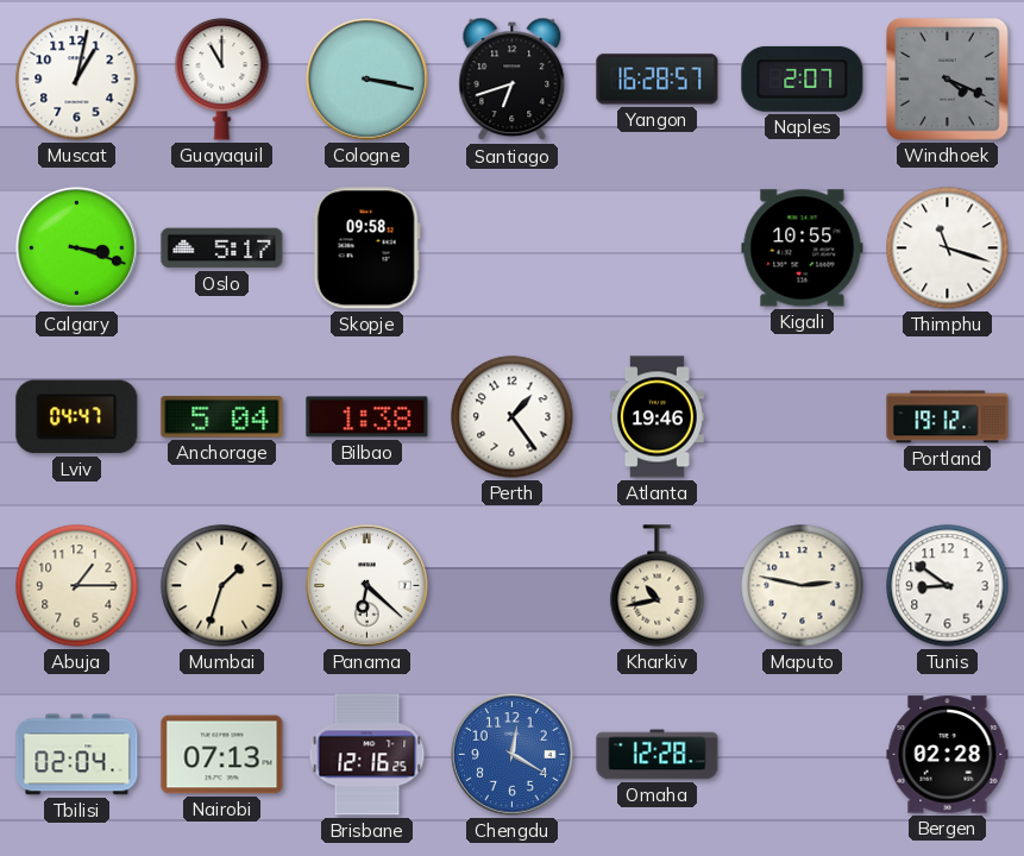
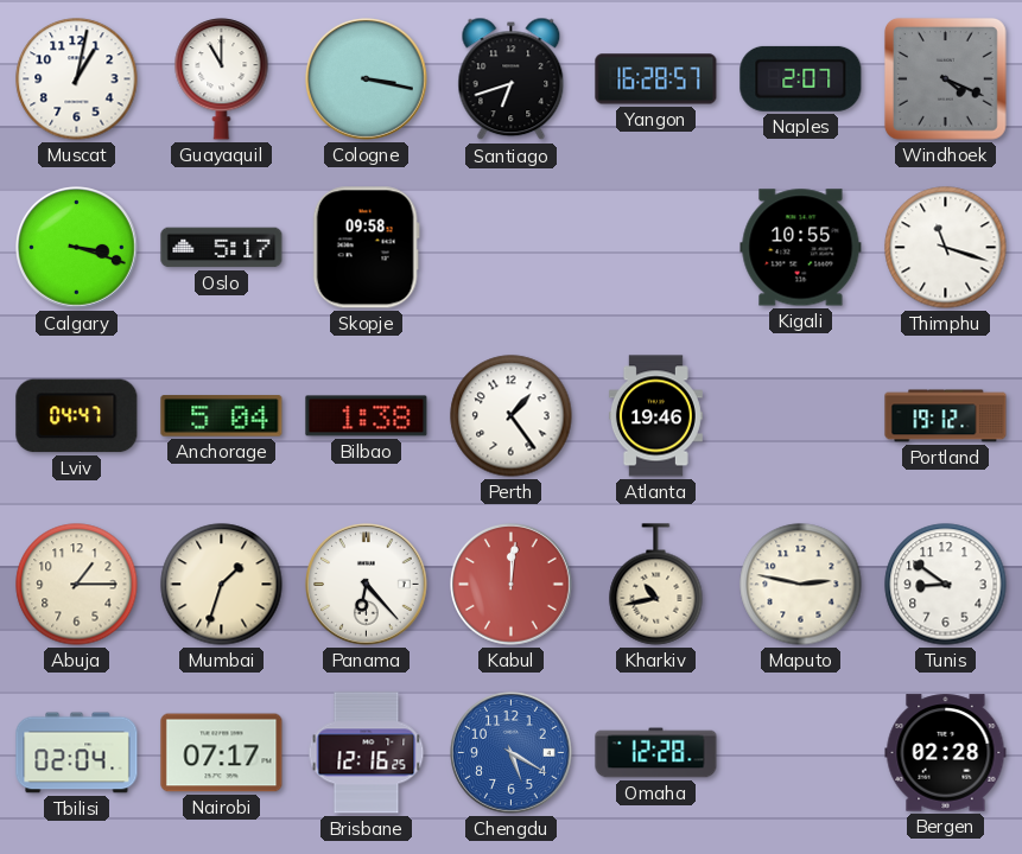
Panama: 6:22 -> 6:23
Kabul: none -> 12:01
Nairobi: 07:13 -> 07:17
Chengdu: 12:20 -> 5:20
